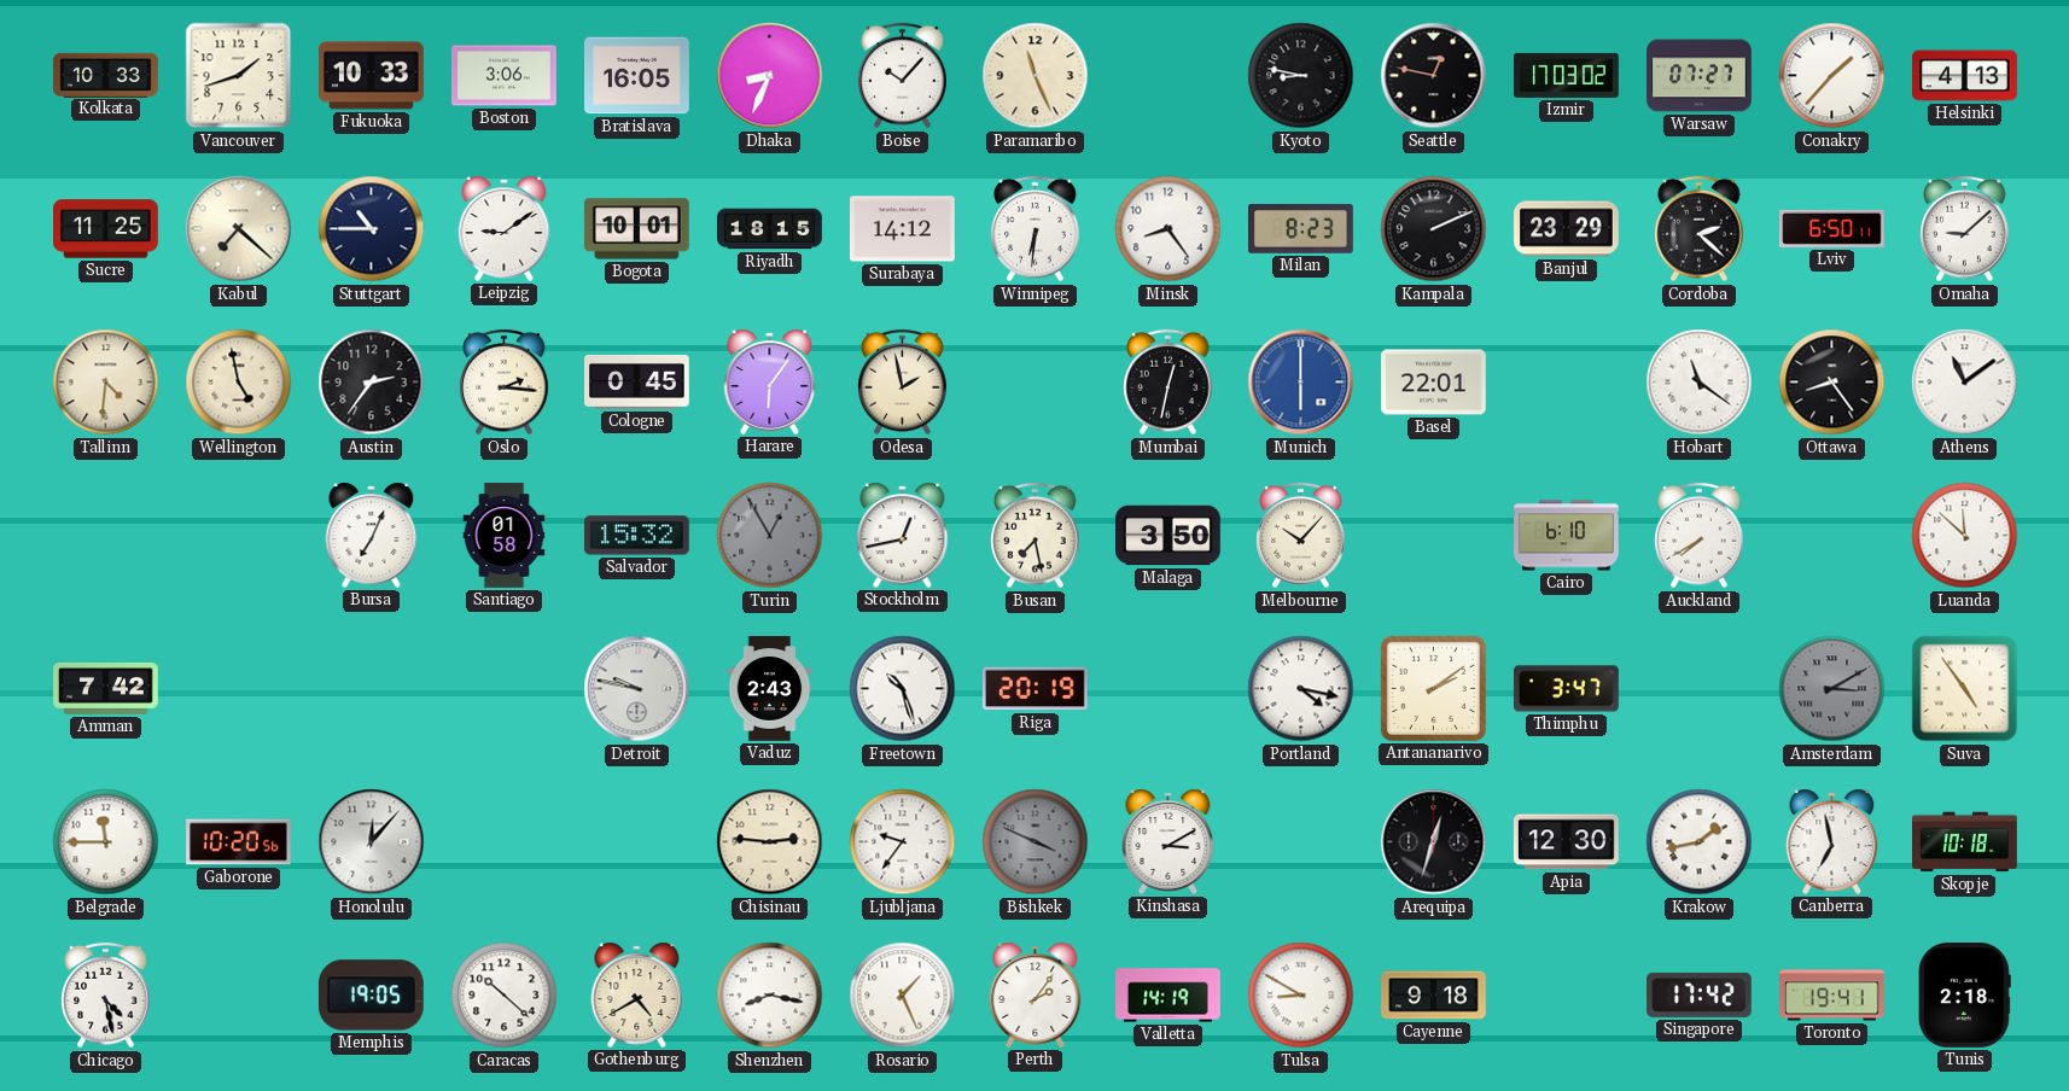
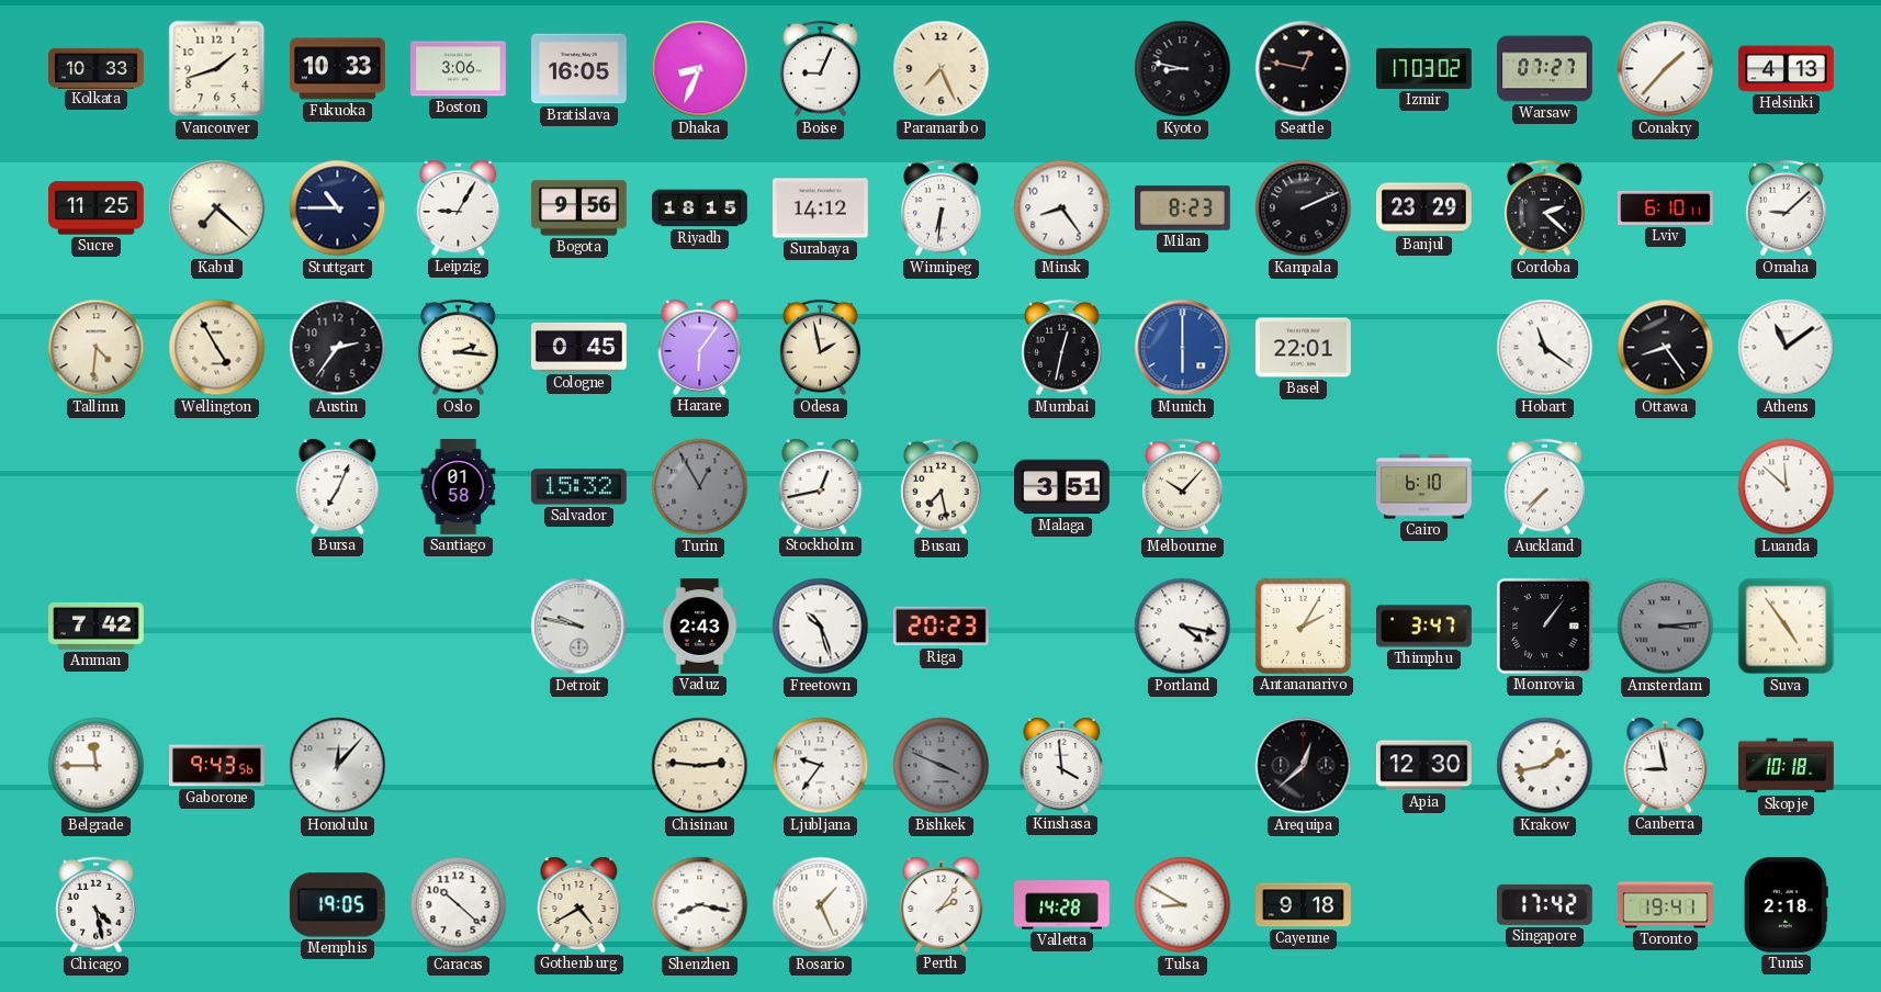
Boise: 10:07 -> 9:04
Paramaribo: 11:26 -> 7:26
Leipzig: 9:09 -> 9:05
Bogota: 10:01 -> 9:56
Lviv: 6:50 -> 6:10
Wellington: 4:58 -> 4:55
Malaga: 3:50 -> 3:51
Auckland: 7:40 -> 7:37
Riga: 20:19 -> 20:23
Antananarivo: 2:09 -> 2:05
Monrovia: none -> 1:06
Amsterdam: 3:10 -> 3:14
Gaborone: 10:20 -> 9:43
Kinshasa: 3:10 -> 3:59
Arequipa: 12:33 -> 12:38
Canberra: 6:58 -> 8:58
Valletta: 14:19 -> 14:28
